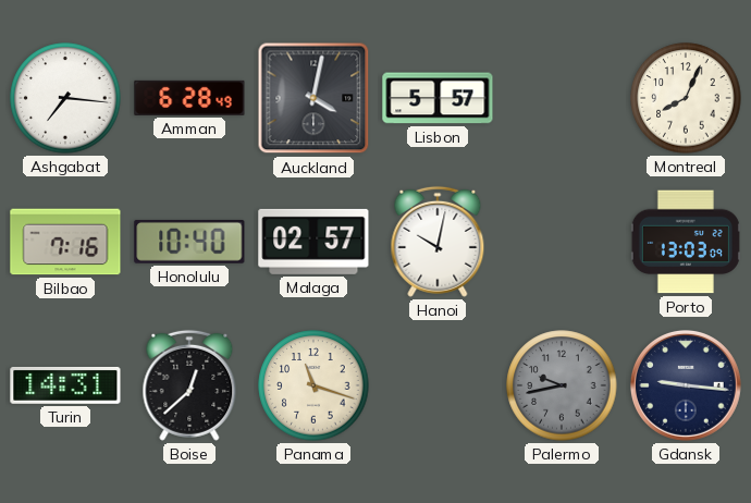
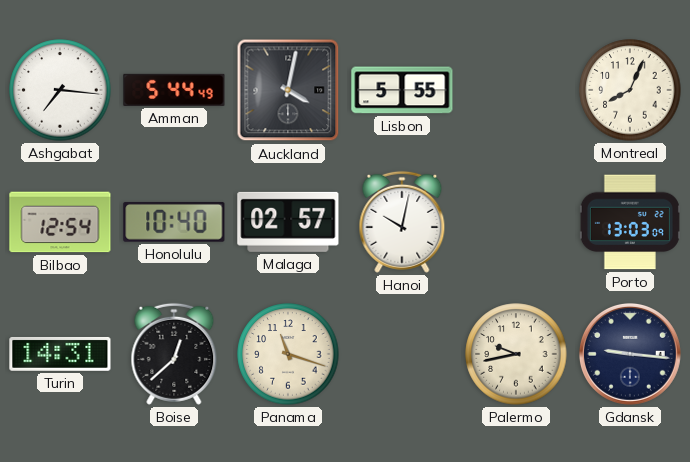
Amman: 6:28 -> 5:44
Lisbon: 5:57 -> 5:55
Bilbao: 7:16 -> 12:54
Palermo dial: grey -> cream
